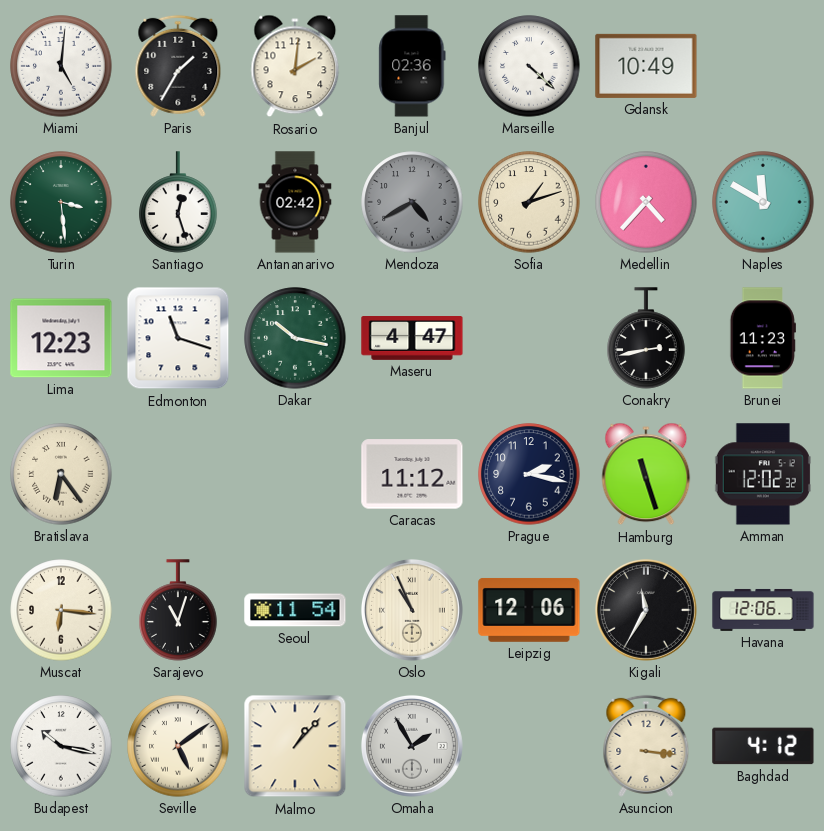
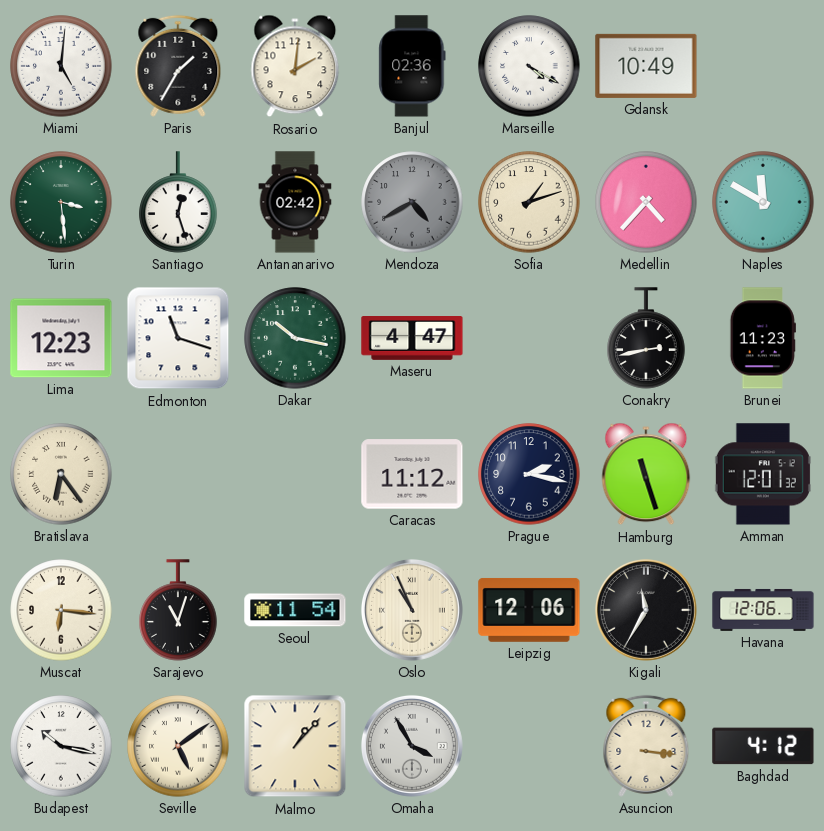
Marseille: 4:22 -> 4:20
Amman: 12:02 -> 12:01
Omaha: 1:55 -> 3:55
